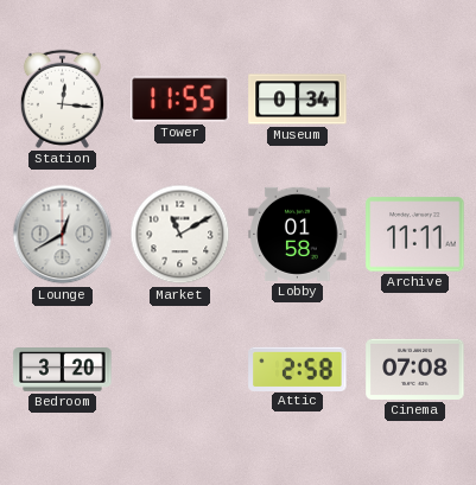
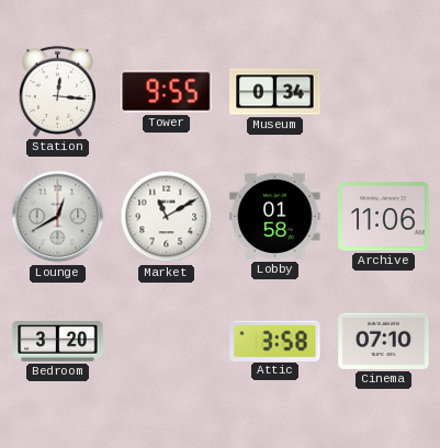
Tower: 11:55 -> 9:55
Archive: 11:11 -> 11:06
Attic: 2:58 -> 3:58
Cinema: 07:08 -> 07:10
